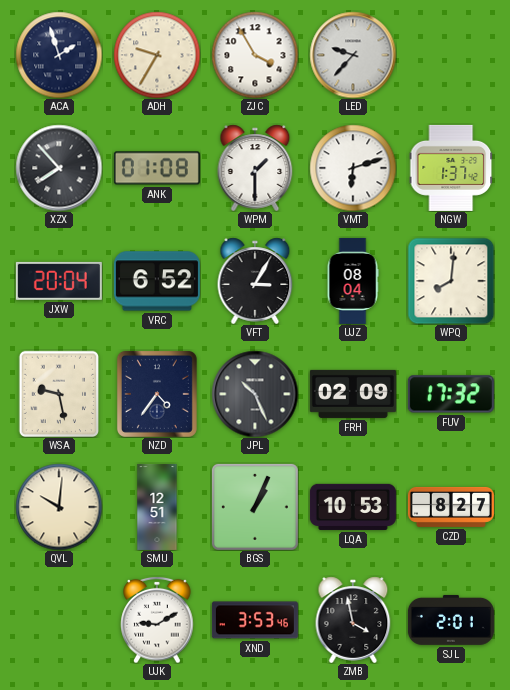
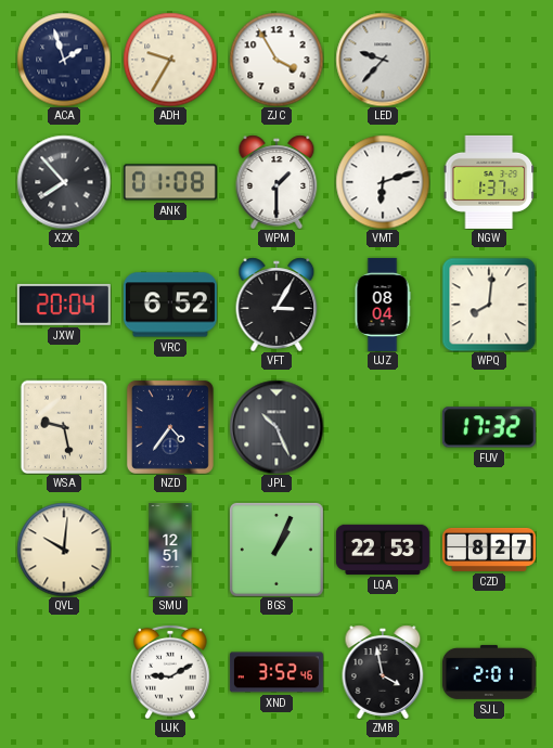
FRH: 02:09 -> none
LQA: 10:53 -> 22:53
XND: 3:53 -> 3:52
